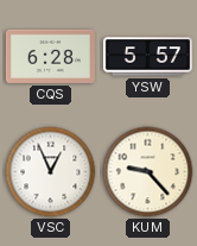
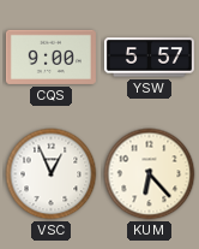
CQS: 6:28 -> 9:00
KUM: 9:23 -> 6:23
